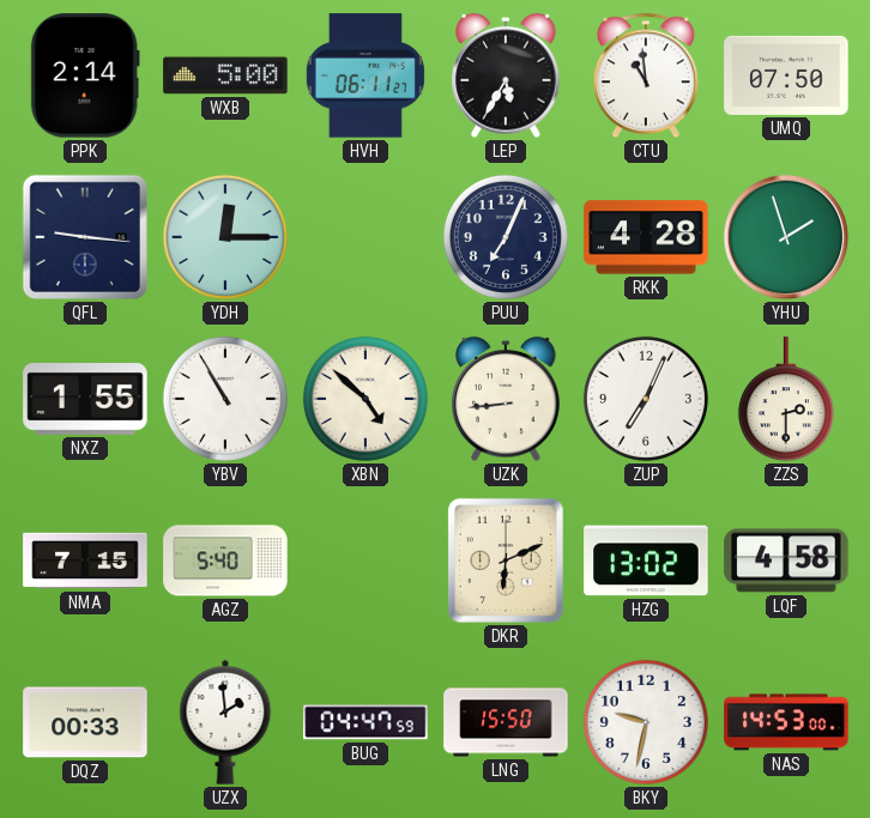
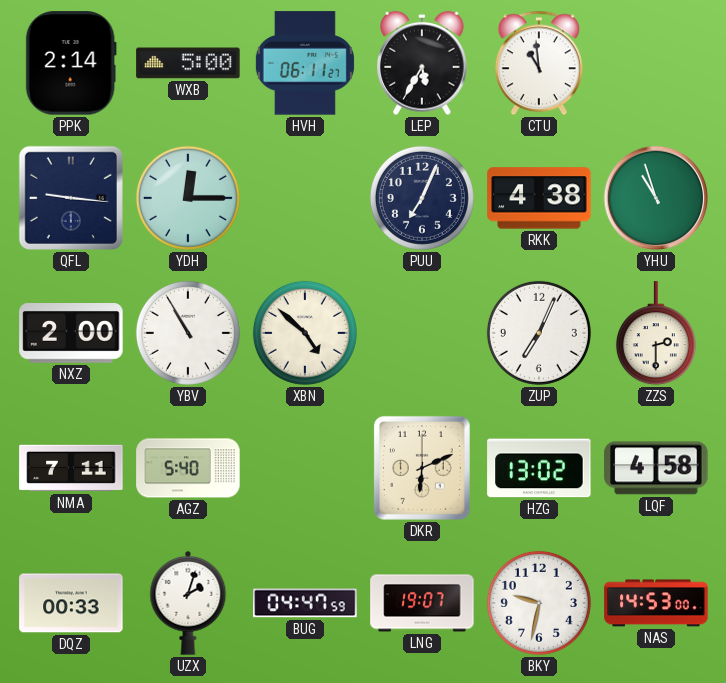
UMQ: 07:50 -> none
RKK: 4:28 -> 4:38
YHU: 1:57 -> 10:57
NXZ: 1:55 -> 2:00
UZK: 8:44 -> none
NMA: 7:15 -> 7:11
UZX: 1:59 -> 2:03
LNG: 15:50 -> 19:07
